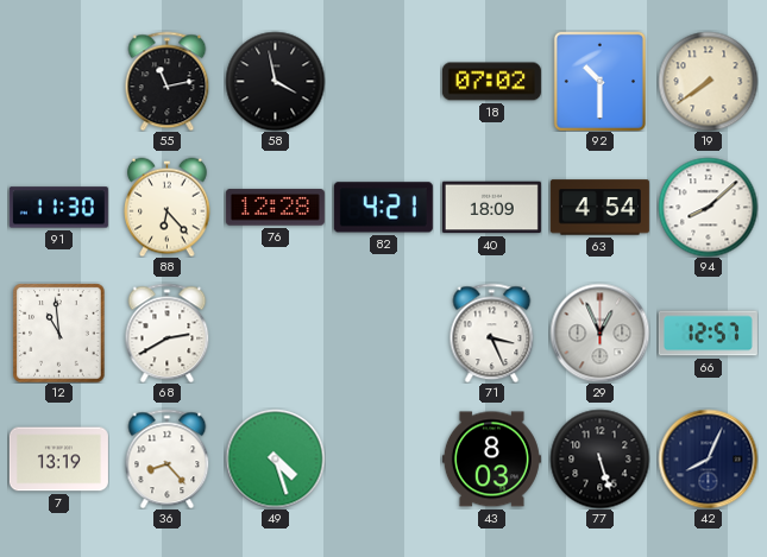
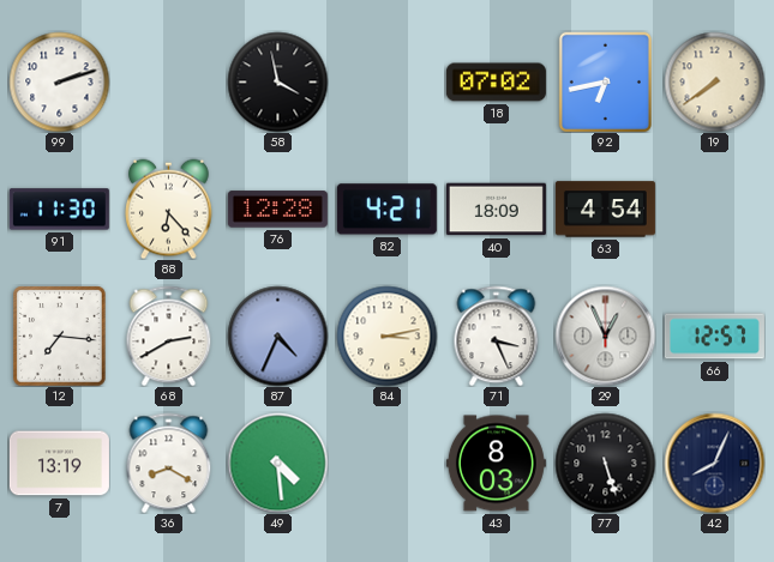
99: none -> 2:12
55: 11:13 -> none
92: 10:30 -> 6:43
94: 8:08 -> none
12: 10:59 -> 7:16
87: none -> 4:34
84: none -> 3:13
36: 8:23 -> 8:20
49: 4:27 -> 4:29
